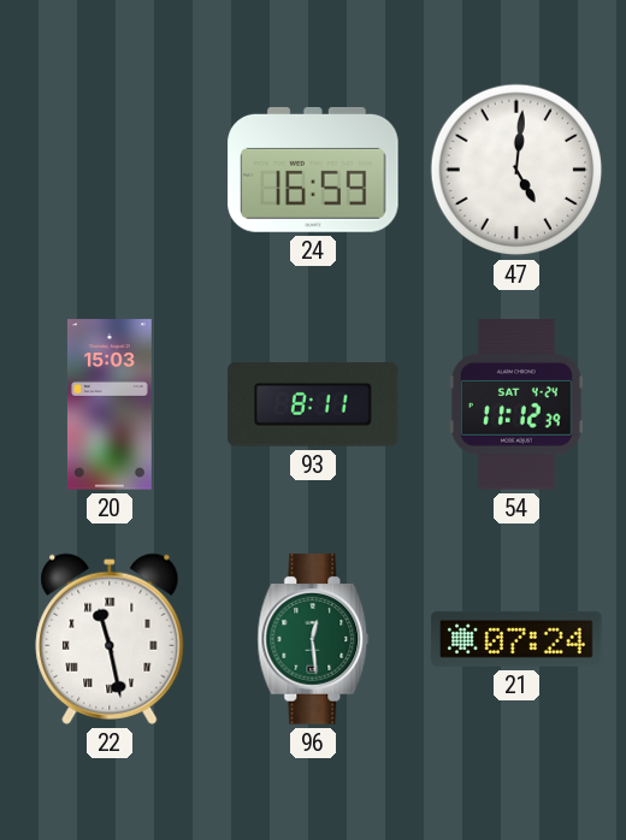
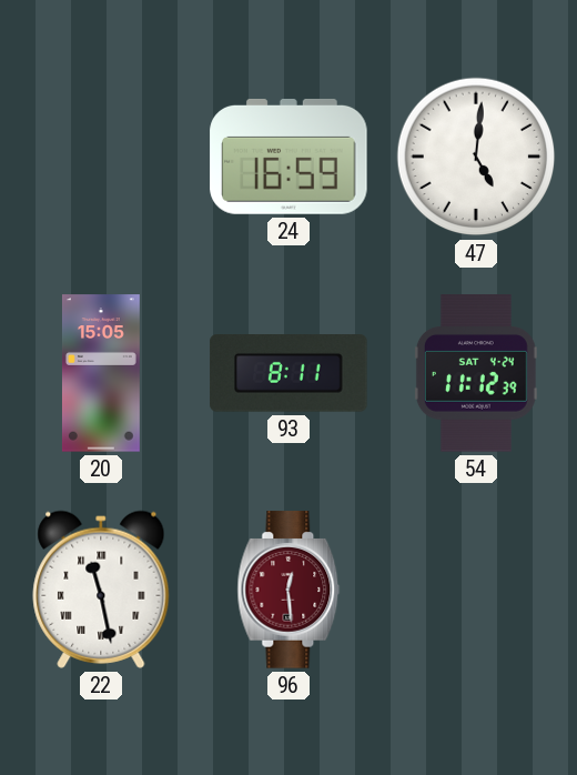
20: 15:03 -> 15:05
96 dial: green -> burgundy
21: 07:24 -> none
